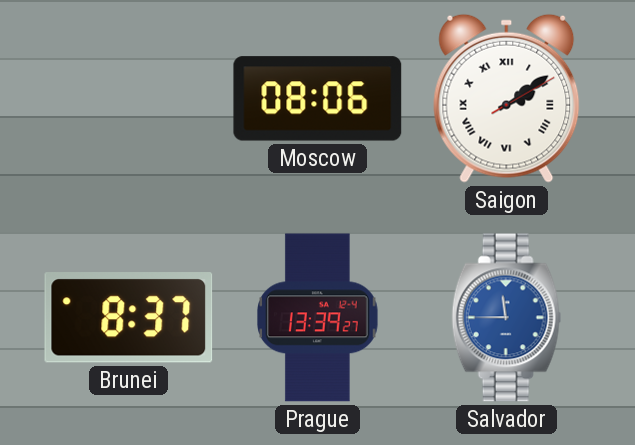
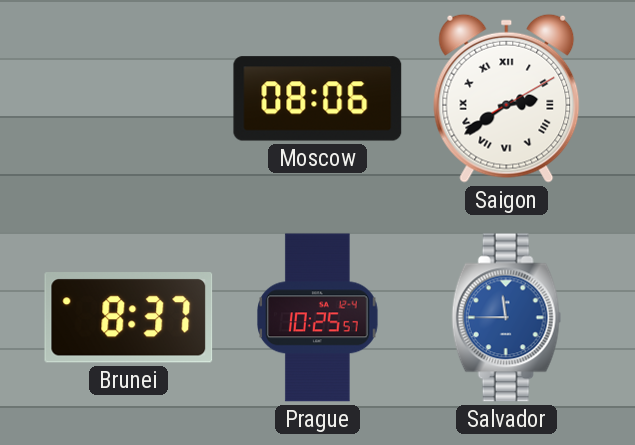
Saigon: 2:09 -> 2:39
Prague: 13:39 -> 10:25
